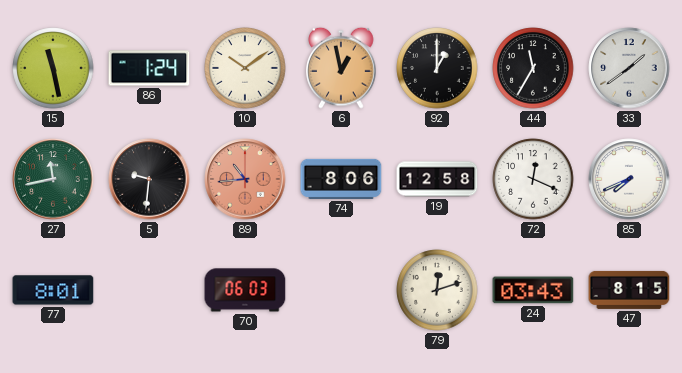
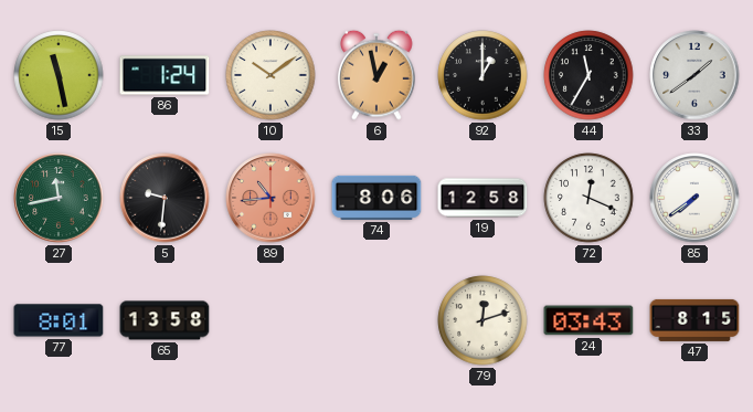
85: 7:41 -> 7:39
65: none -> 13:58
70: 06:03 -> none
